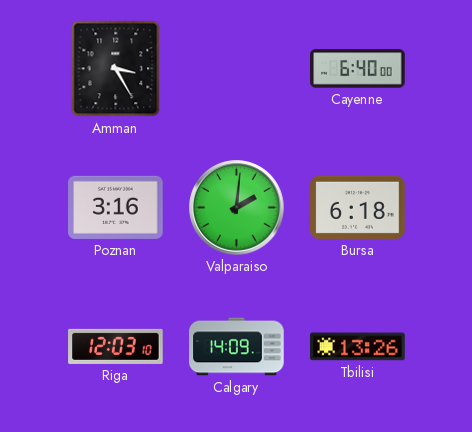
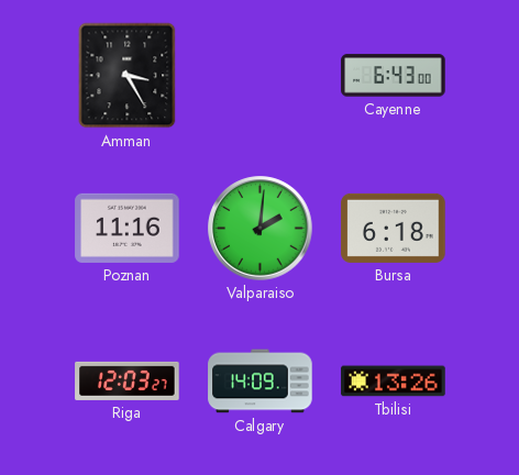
Cayenne: 6:40 -> 6:43
Poznan: 3:16 -> 11:16
Riga: 12:03:10 -> 12:03:27
